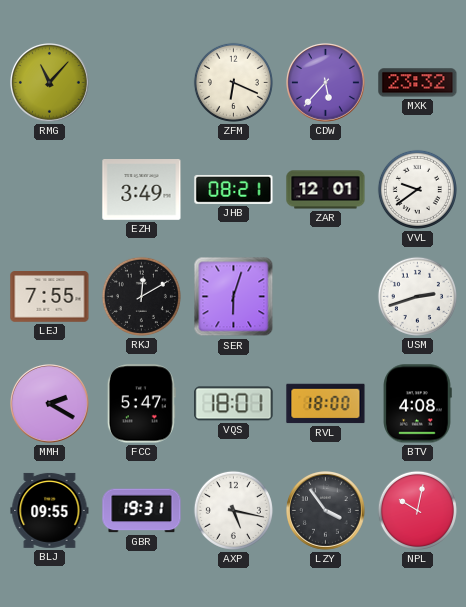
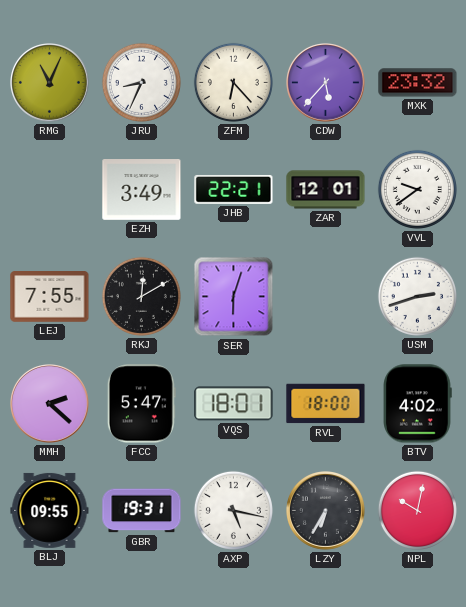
RMG: 11:07 -> 11:04
JRU: none -> 8:34
ZFM: 6:19 -> 6:23
JHB: 08:21 -> 22:21
MMH: 2:20 -> 2:22
BTV: 4:08 -> 4:02
LZY: 3:54 -> 6:35
